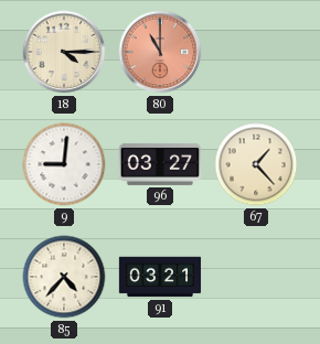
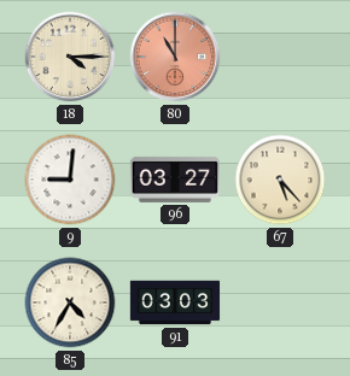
67: 1:23 -> 5:23
85: 4:37 -> 4:35
91: 03:21 -> 03:03
